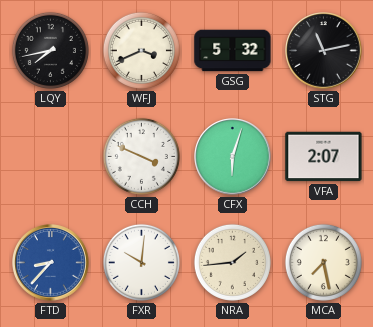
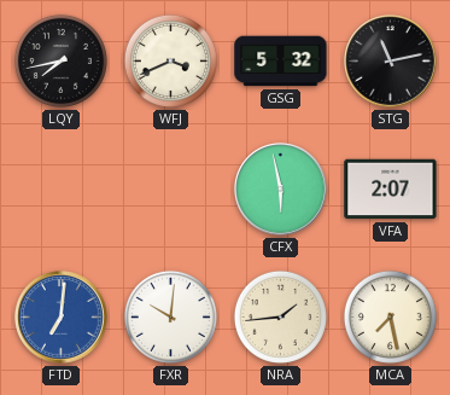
CCH: 3:49 -> none
CFX: 6:03 -> 5:58
FTD: 8:37 -> 7:01
